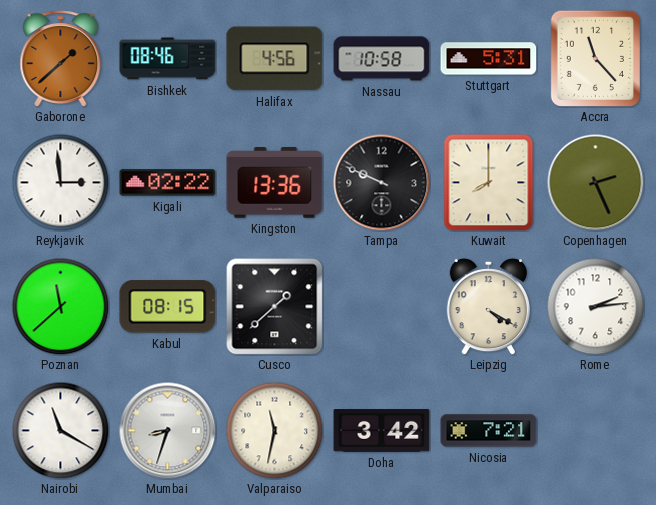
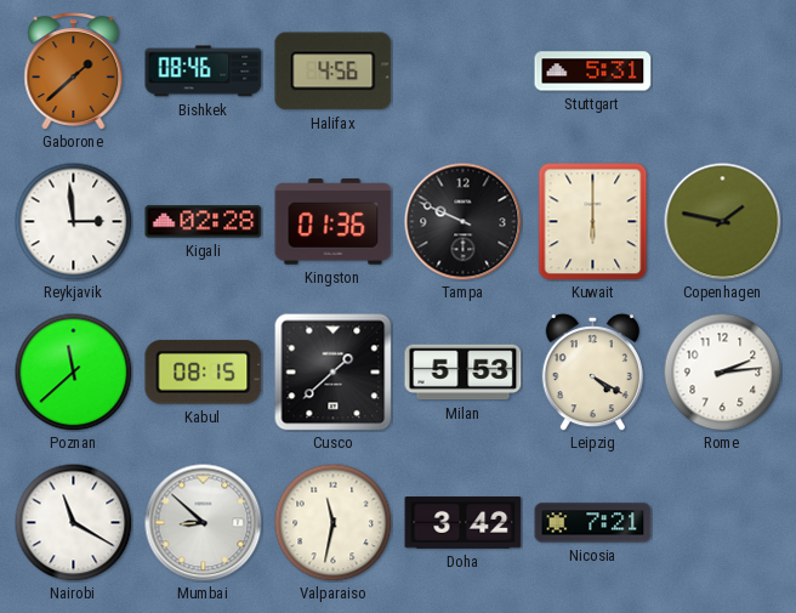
Nassau: 10:58 -> none
Accra: 11:23 -> none
Kigali: 02:22 -> 02:28
Kingston: 13:36 -> 01:36
Kuwait: 8:00 -> 6:00
Copenhagen: 2:26 -> 1:47
Milan: none -> 5:53
Mumbai: 8:33 -> 8:52
